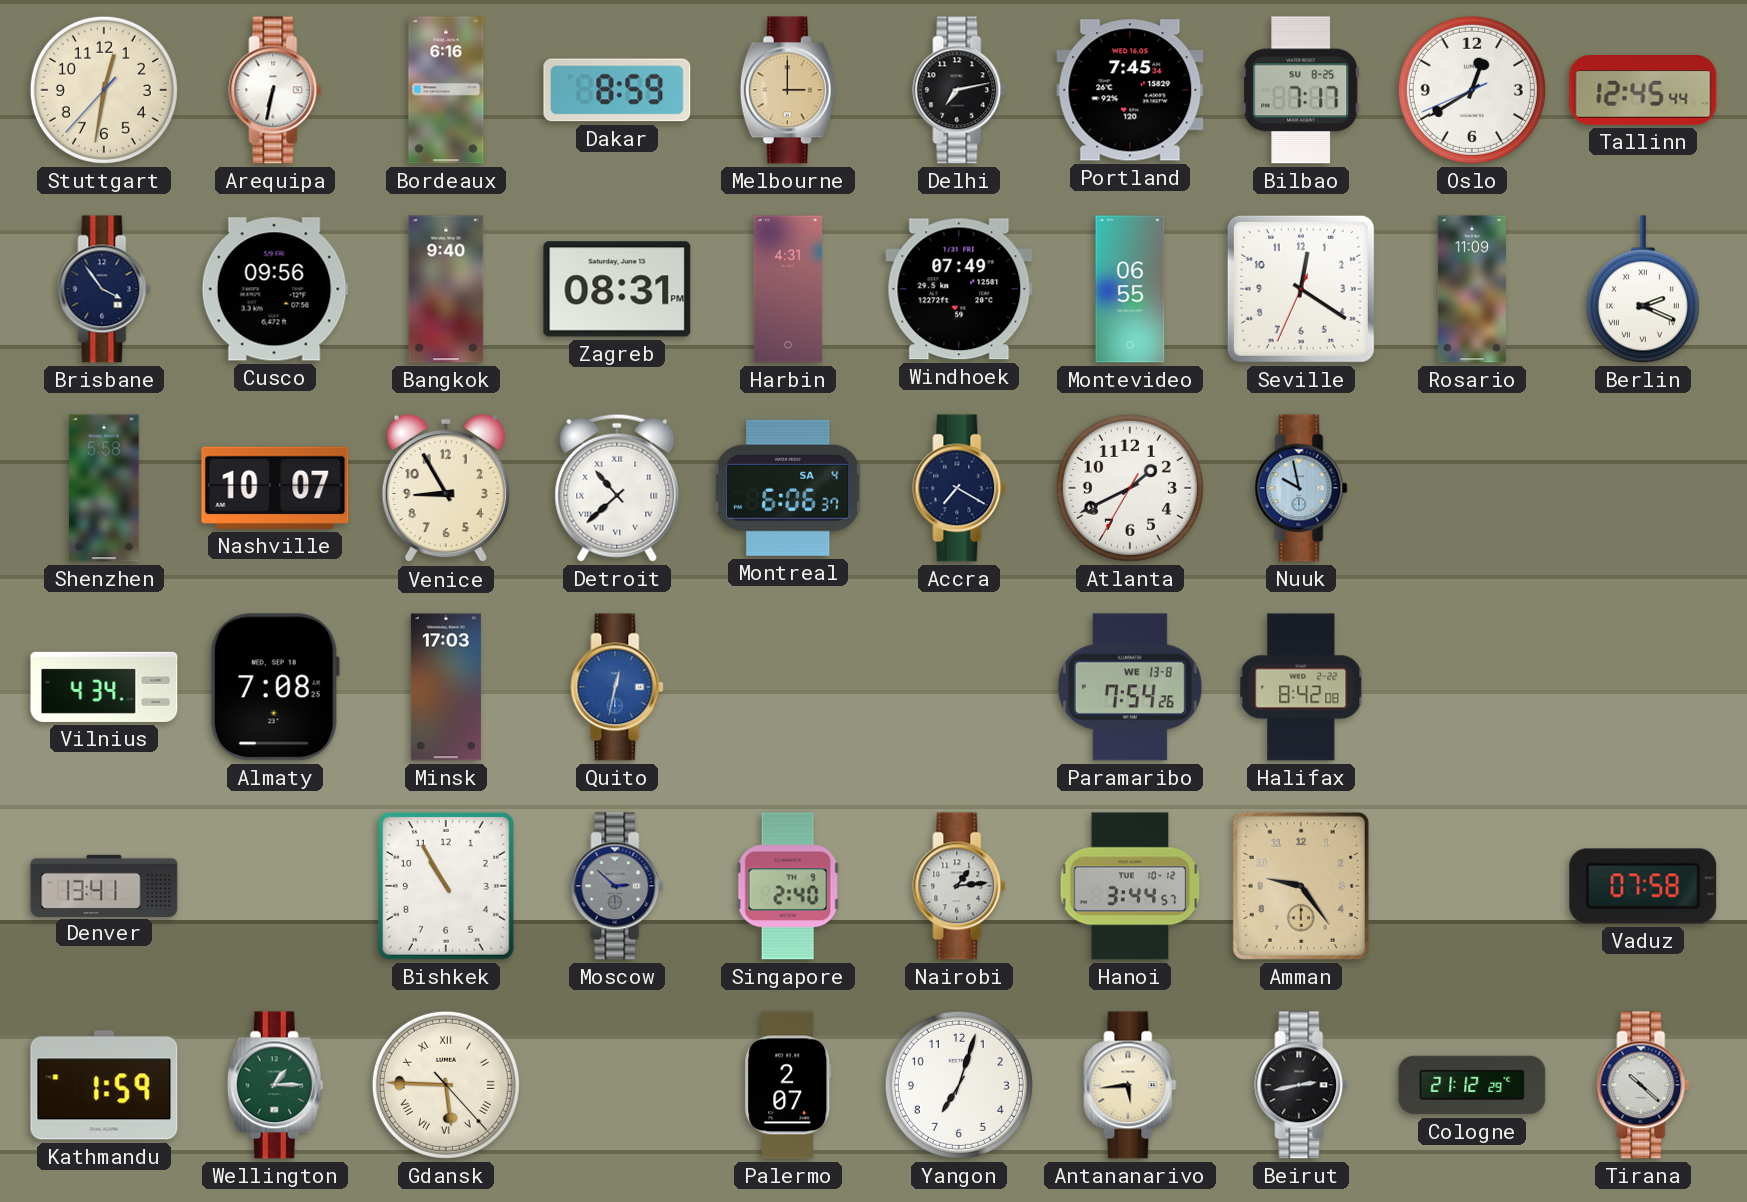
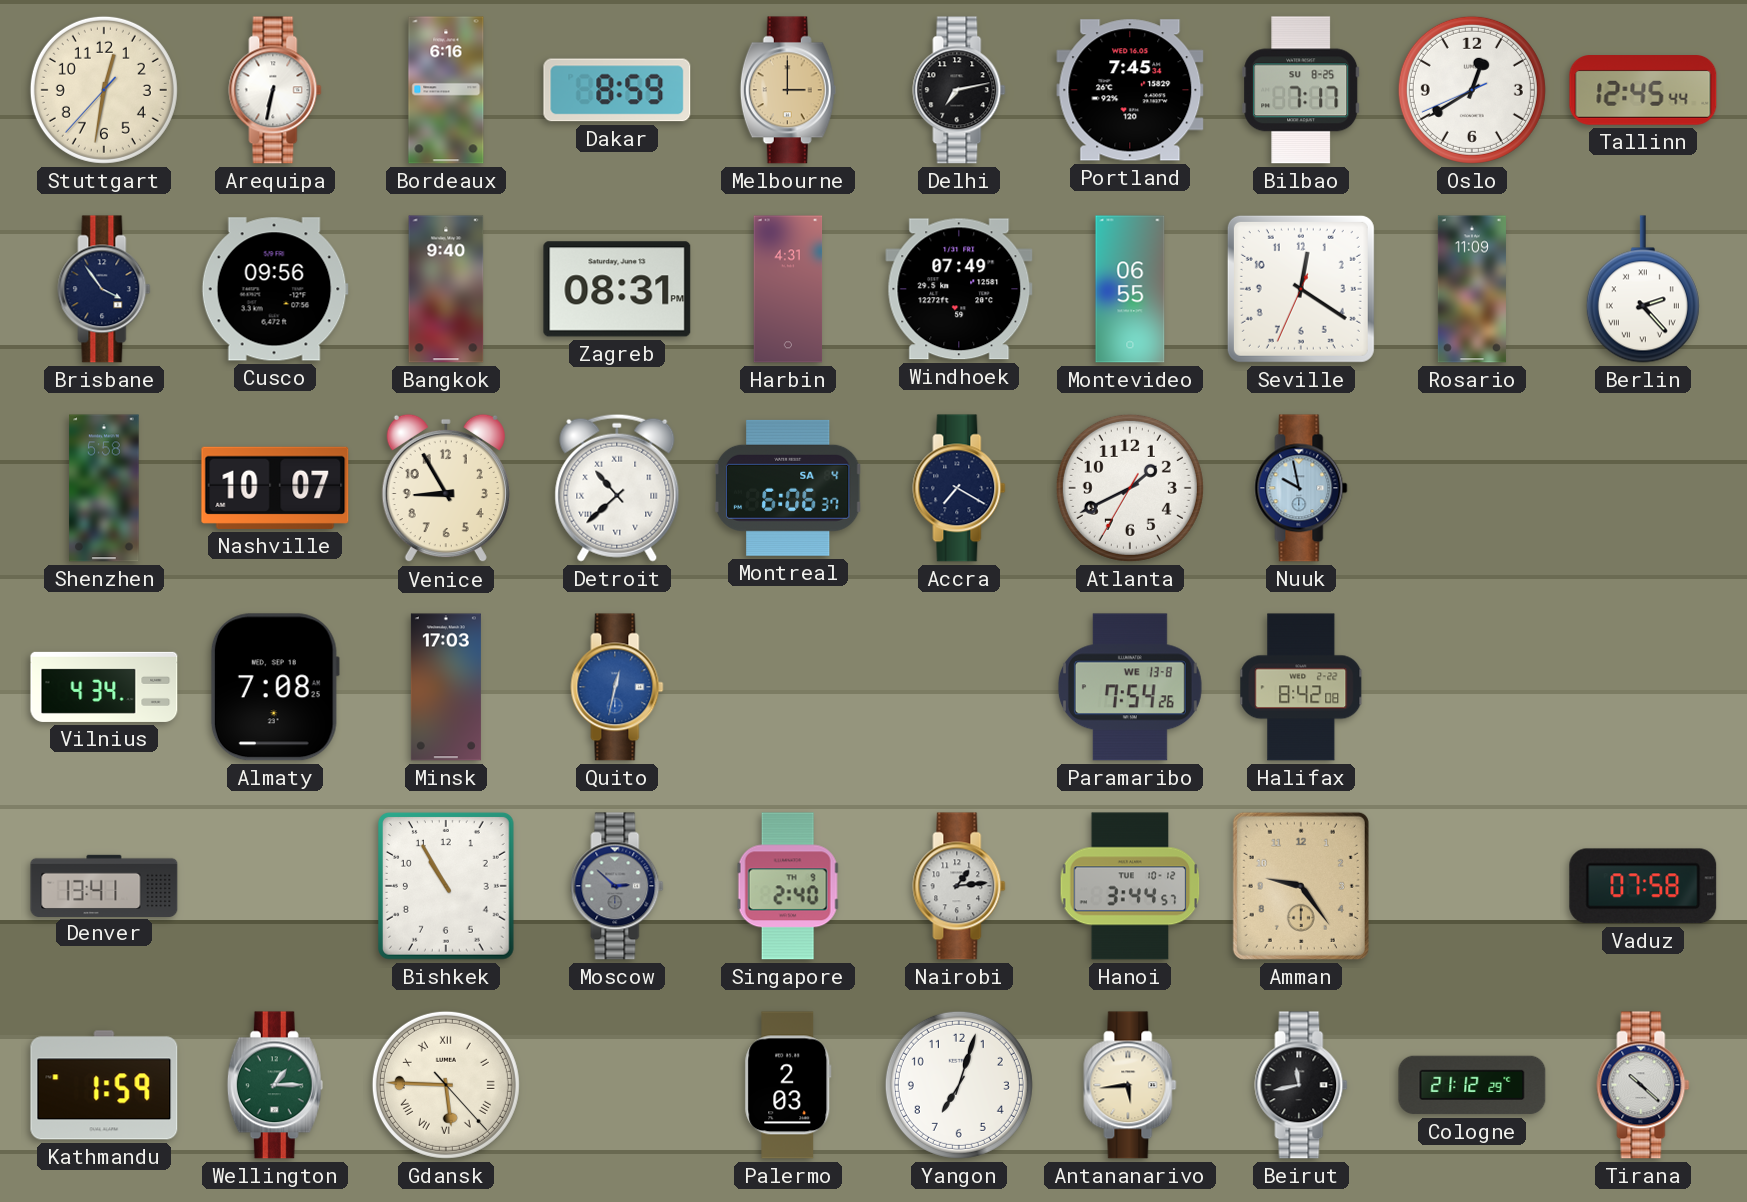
Berlin: 2:19 -> 2:23
Palermo: 2:07 -> 2:03
Beirut: 2:43 -> 11:43
